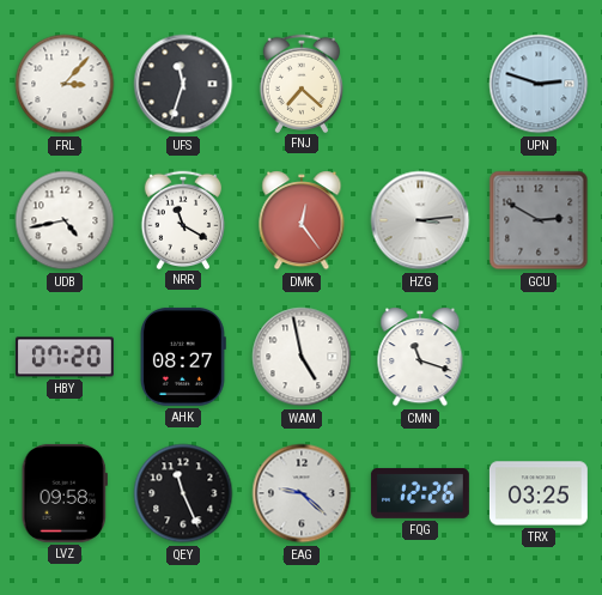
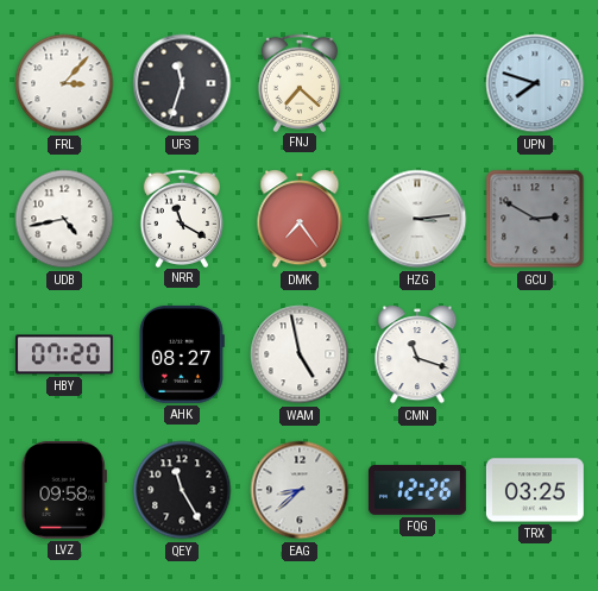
UPN: 2:48 -> 7:48
DMK: 12:24 -> 7:24
QEY: 11:26 -> 11:25
EAG: 9:22 -> 8:38
